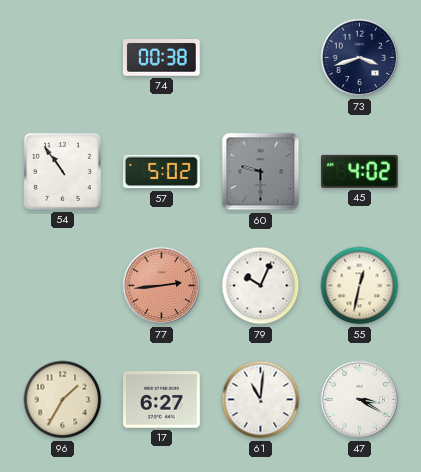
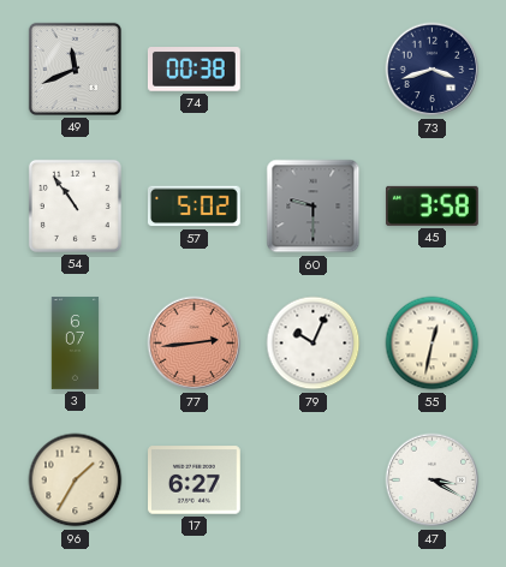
49: none -> 11:41
45: 4:02 -> 3:58
3: none -> 6:07
61: 11:01 -> none
